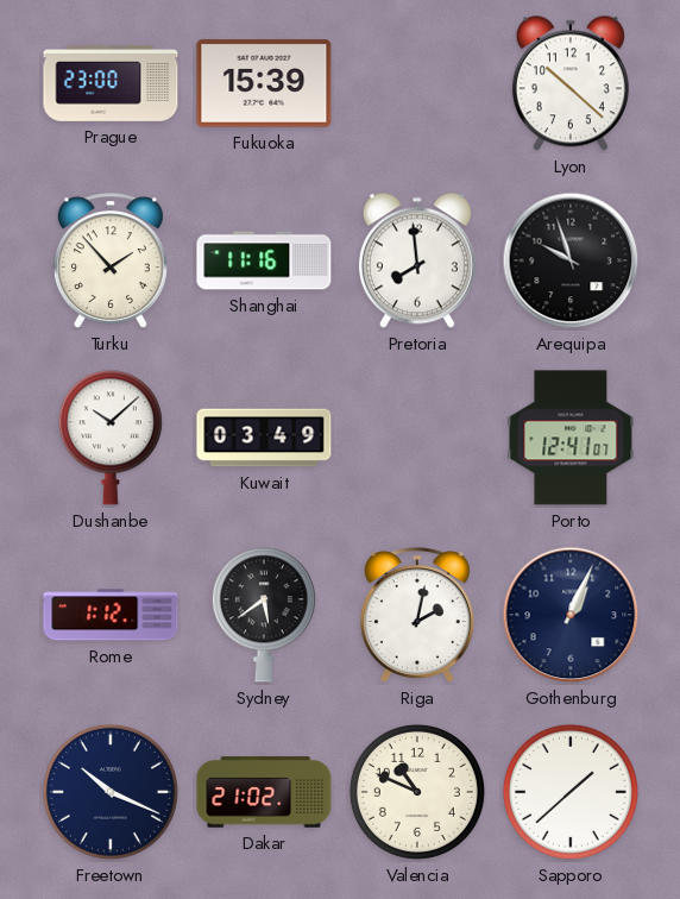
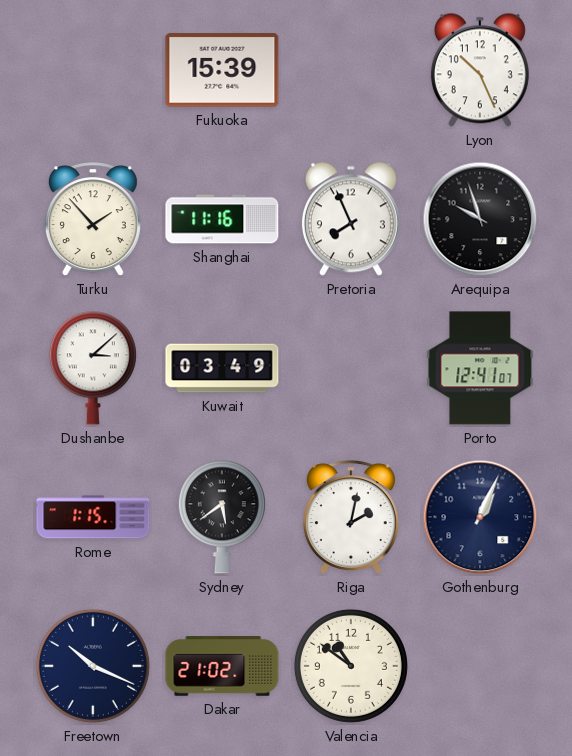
Prague: 23:00 -> none
Lyon: 10:22 -> 10:26
Pretoria: 7:59 -> 7:56
Dushanbe: 10:08 -> 3:08
Rome: 1:12 -> 1:15
Valencia: 10:49 -> 10:51
Sapporo: 1:38 -> none
